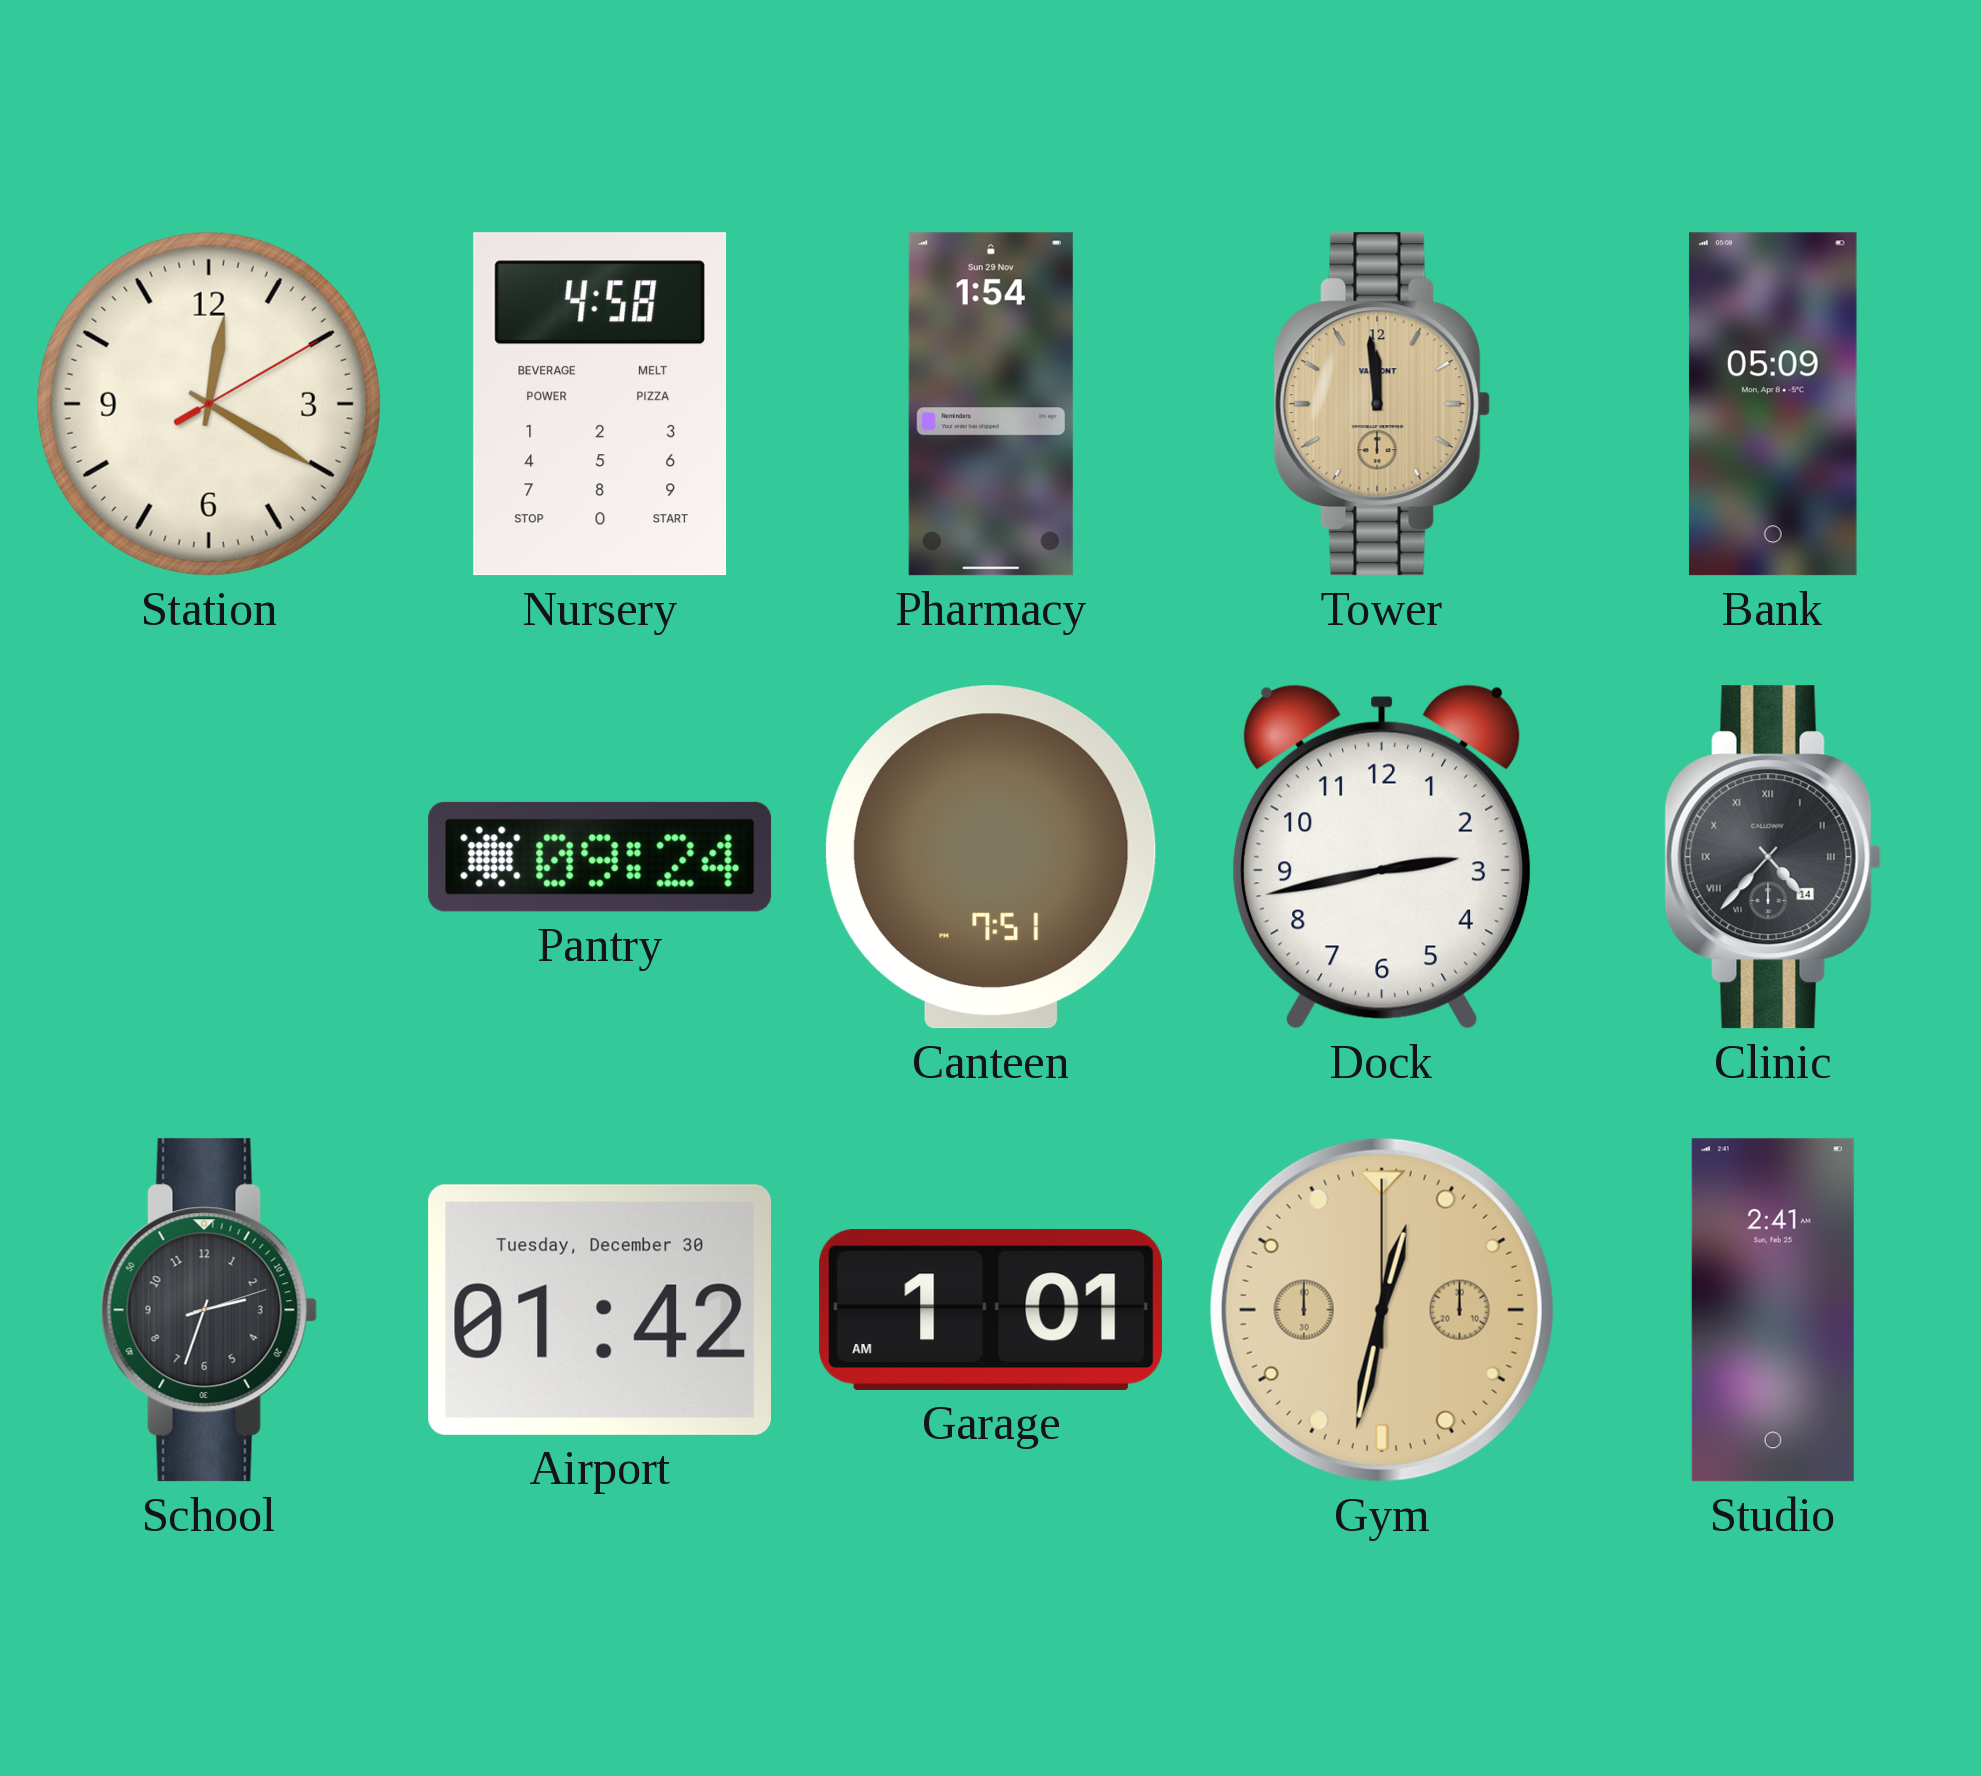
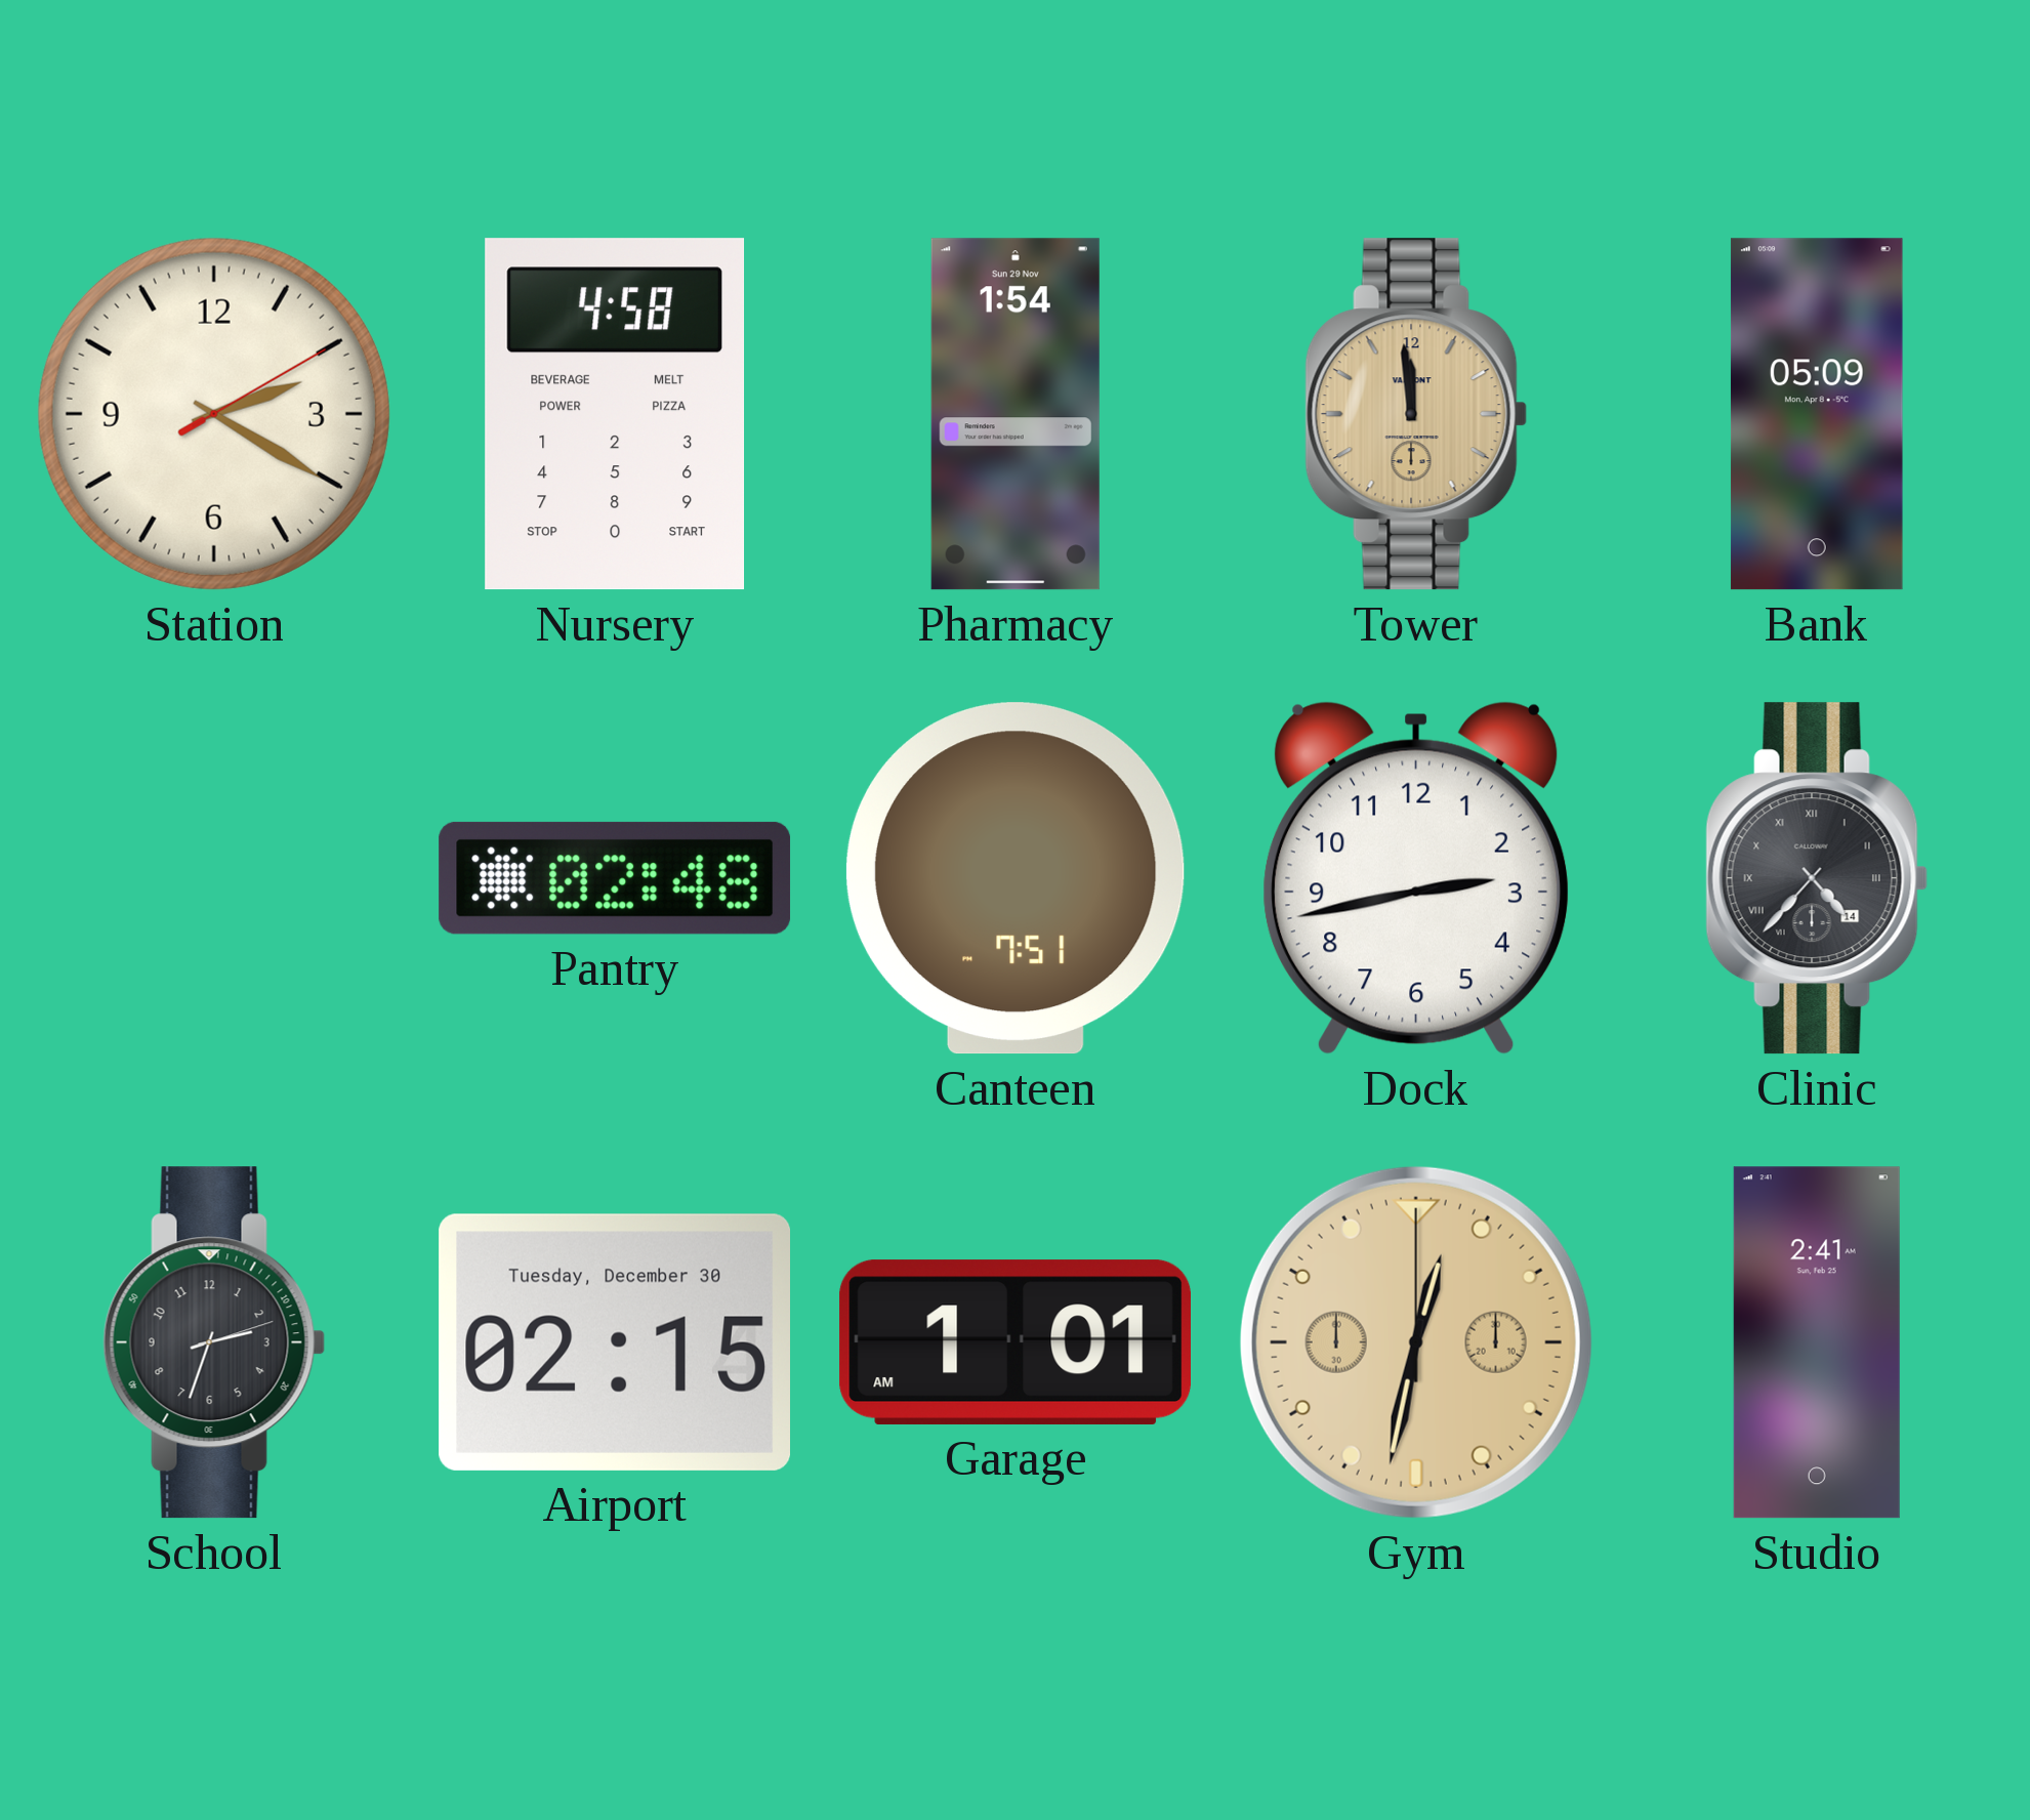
Station: 12:20 -> 2:20
Pantry: 09:24 -> 02:48
Airport: 01:42 -> 02:15
